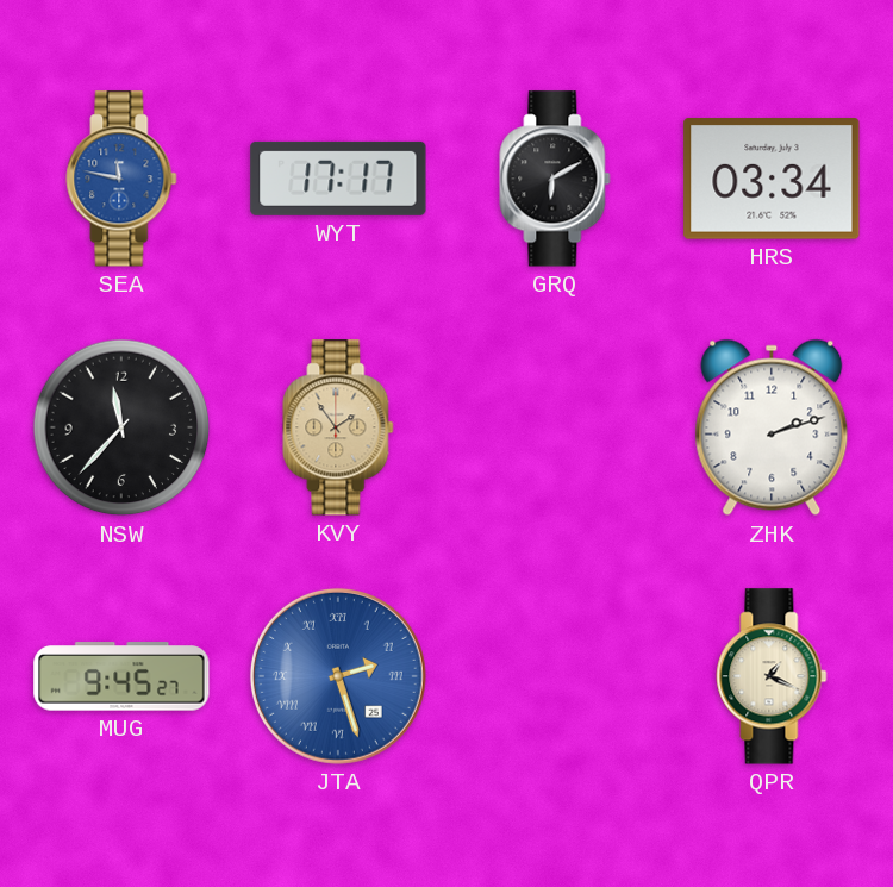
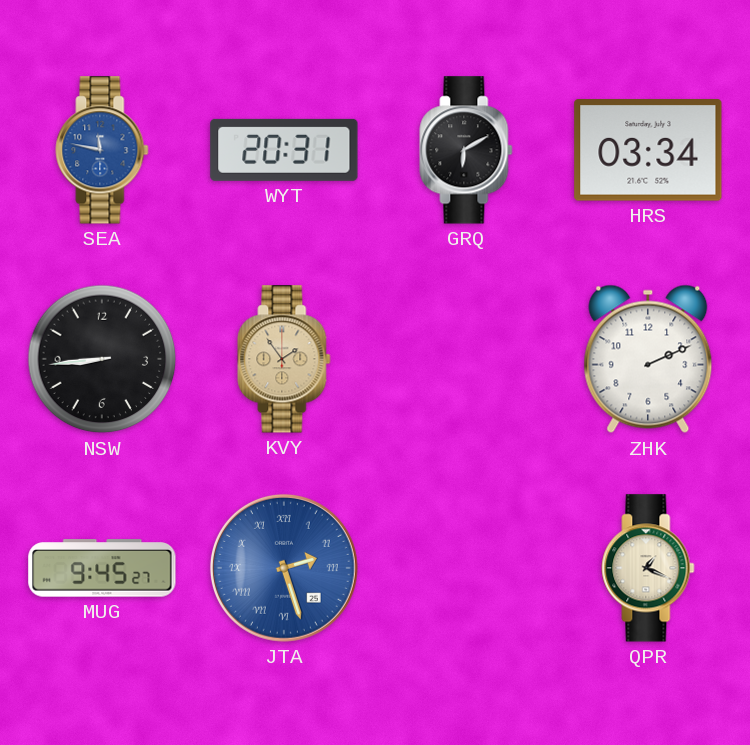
WYT: 17:17 -> 20:31
NSW: 11:37 -> 8:44
ZHK: 2:12 -> 2:11
